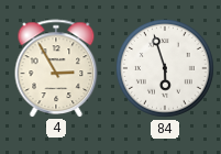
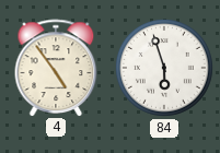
4: 2:55 -> 4:54
